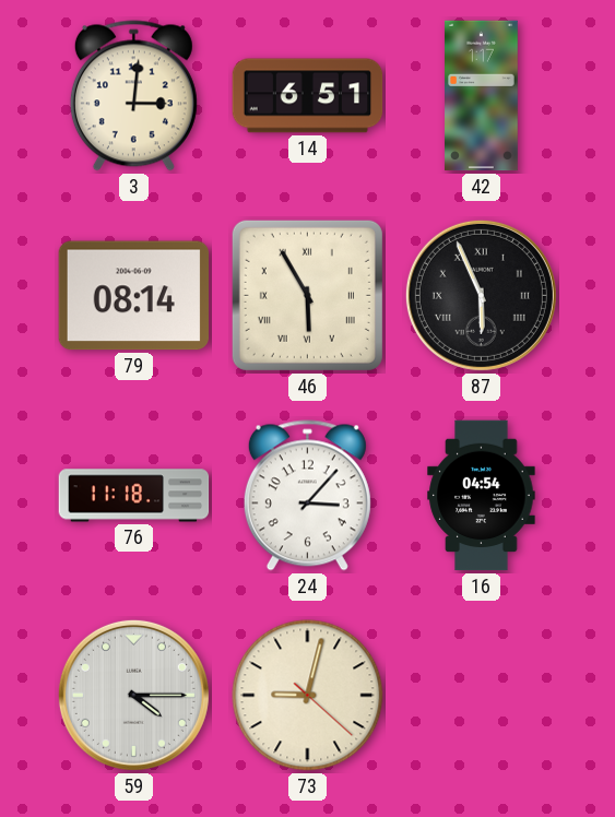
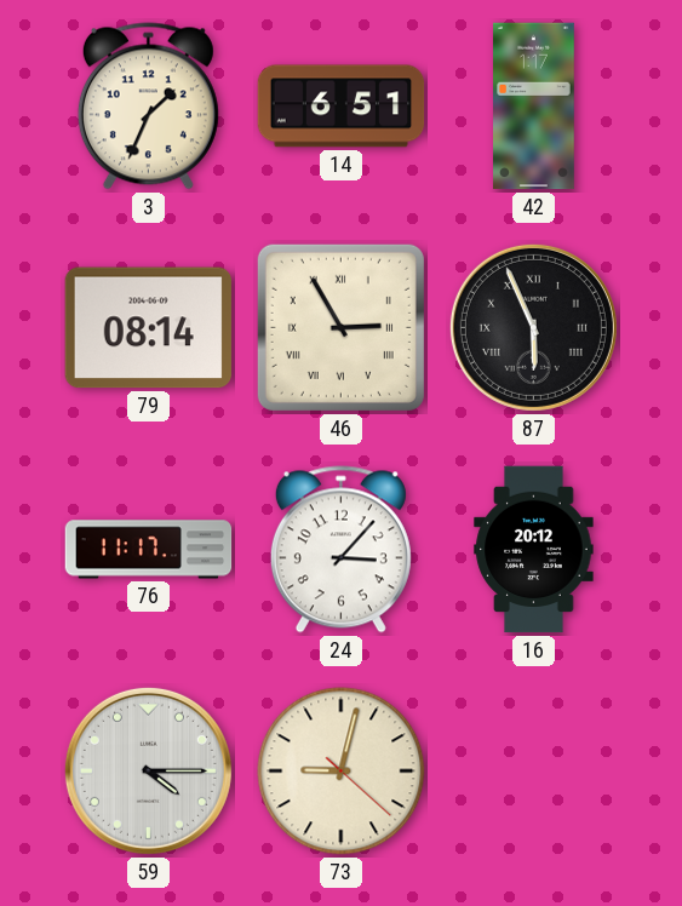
3: 3:01 -> 1:34
46: 5:55 -> 2:55
76: 11:18 -> 11:17
16: 04:54 -> 20:12
